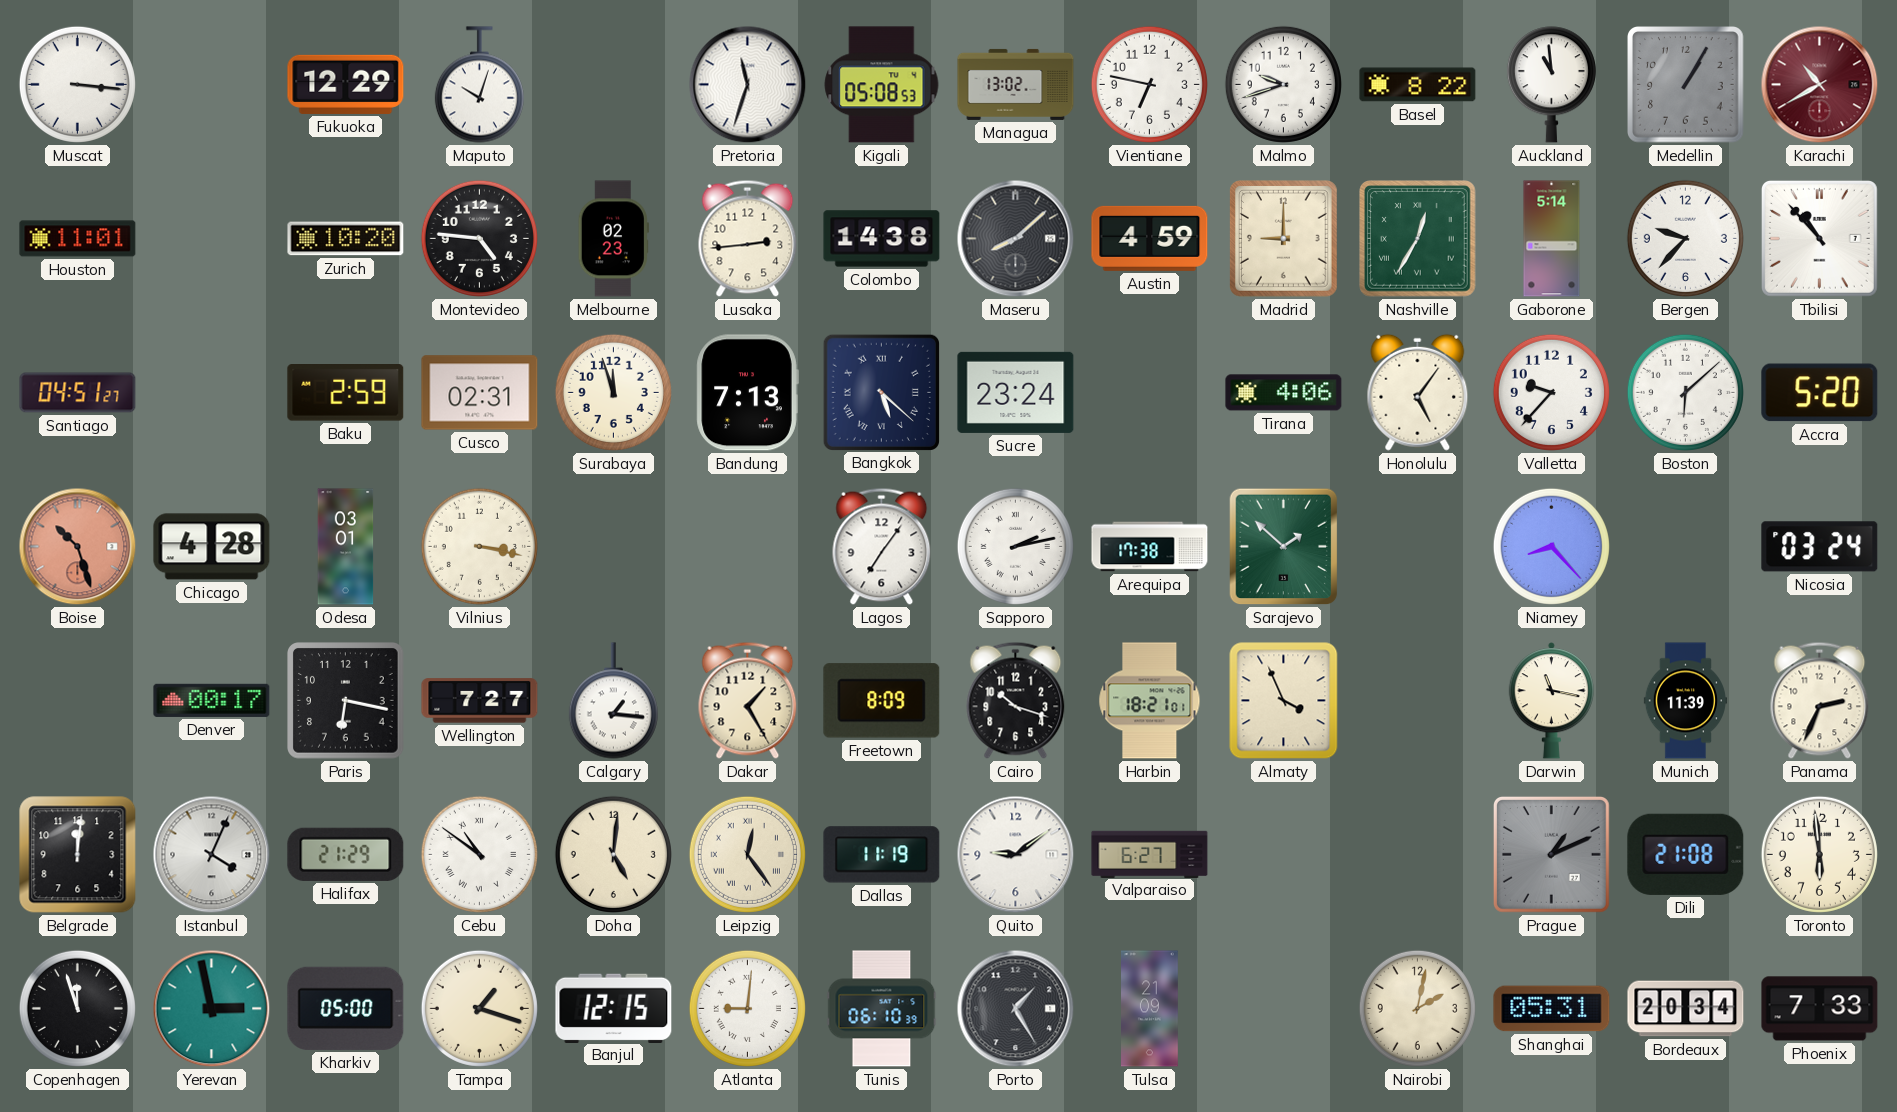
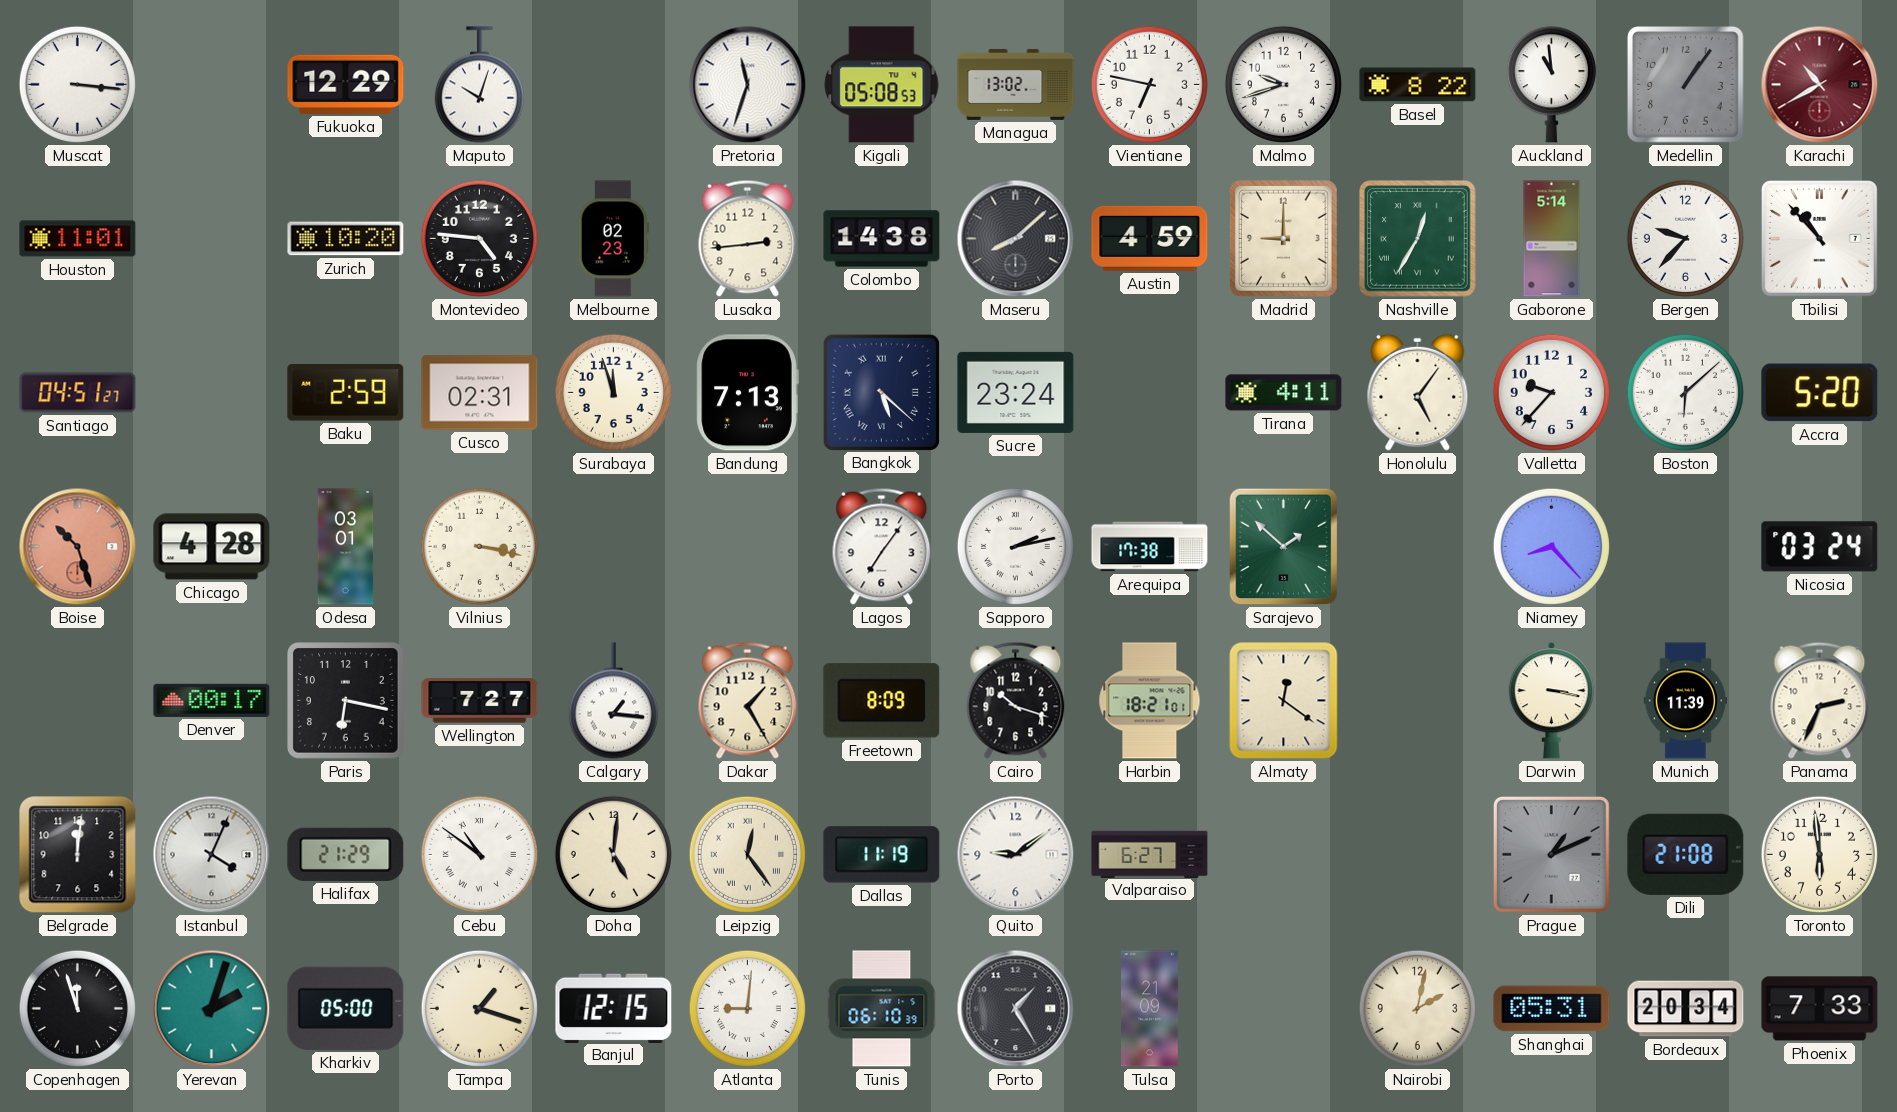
Medellin: 1:05 -> 1:06
Tirana: 4:06 -> 4:11
Almaty: 3:56 -> 12:21
Darwin: 11:17 -> 3:17
Yerevan: 2:58 -> 2:03
